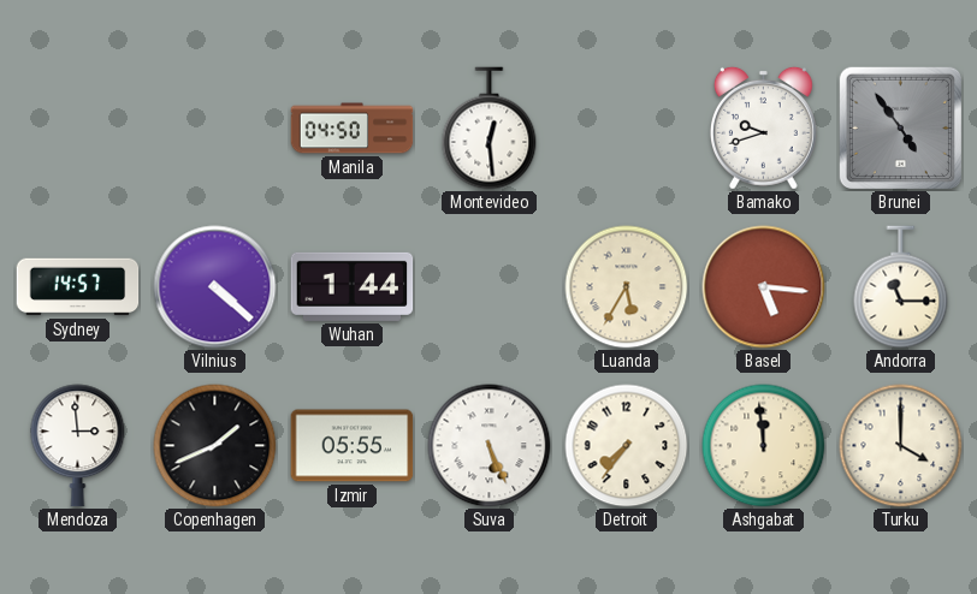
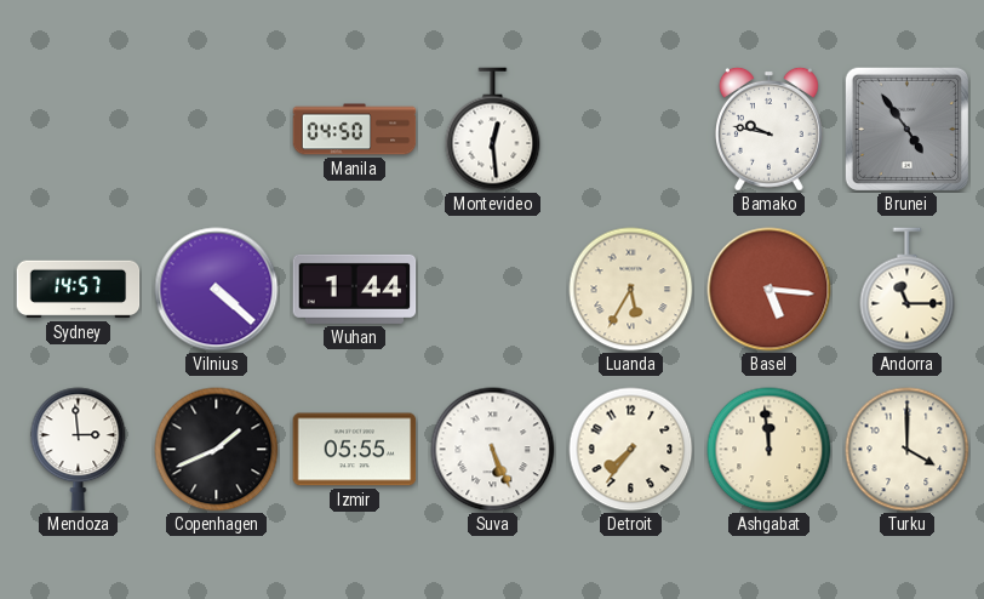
Bamako: 9:42 -> 9:47
